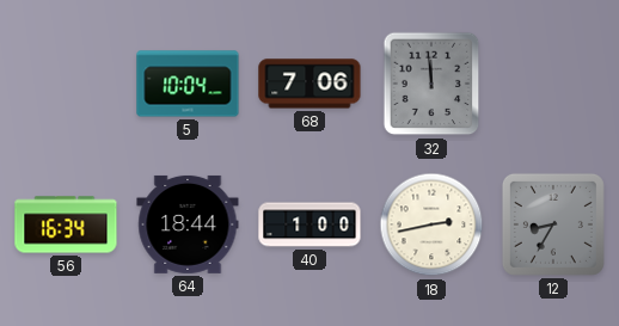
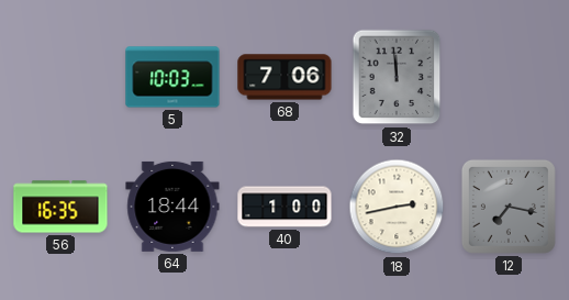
5: 10:04 -> 10:03
56: 16:34 -> 16:35
12: 8:35 -> 7:17
